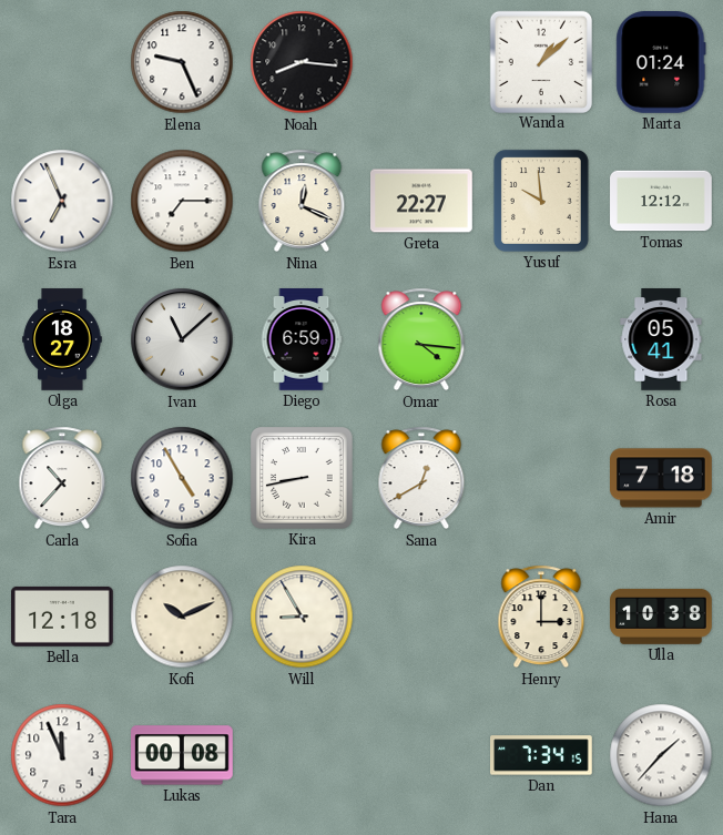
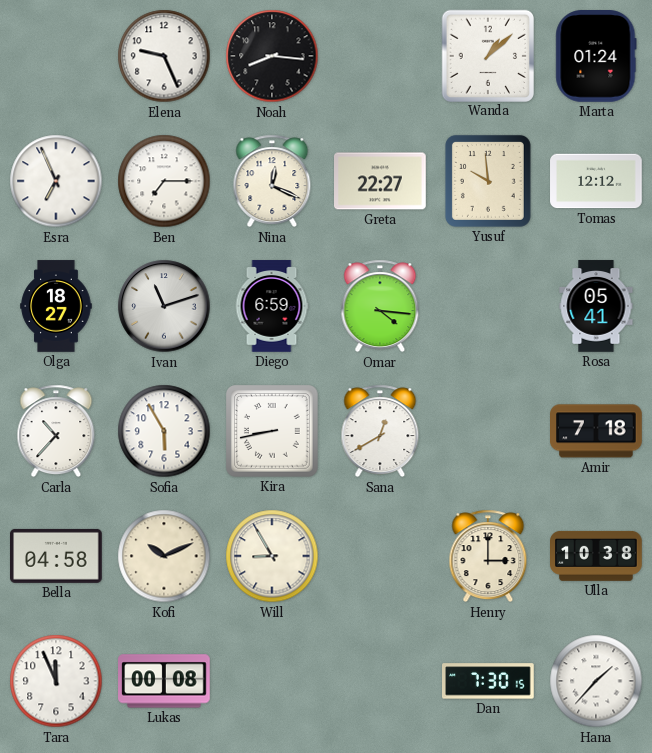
Ivan: 11:08 -> 11:12
Sofia: 4:55 -> 5:55
Bella: 12:18 -> 04:58
Dan: 7:34 -> 7:30
